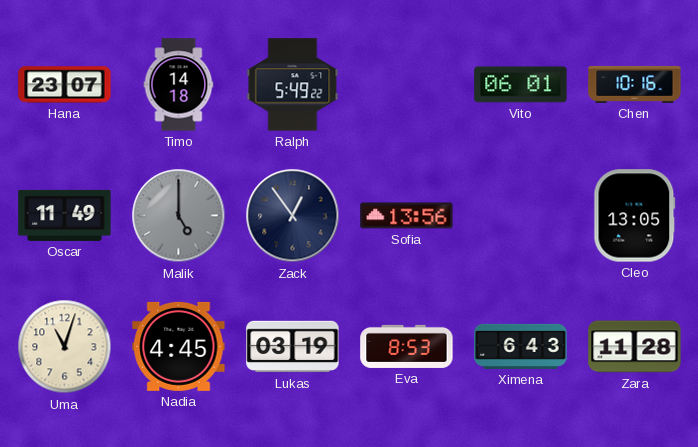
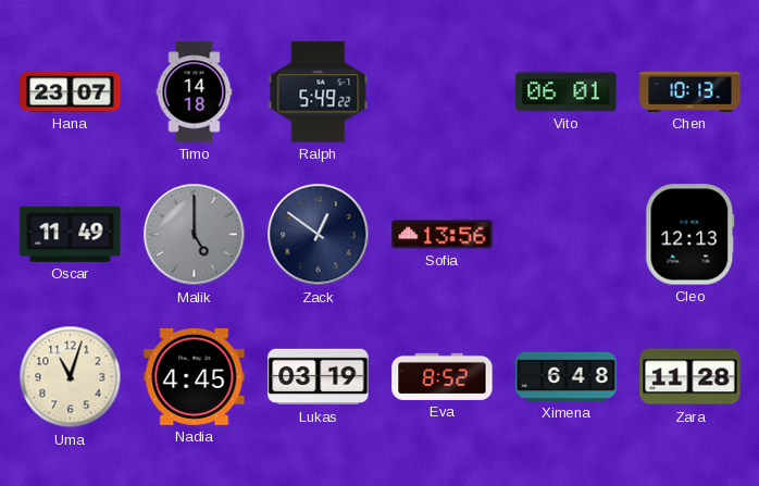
Chen: 10:16 -> 10:13
Zack: 12:54 -> 12:51
Cleo: 13:05 -> 12:13
Eva: 8:53 -> 8:52
Ximena: 6:43 -> 6:48
